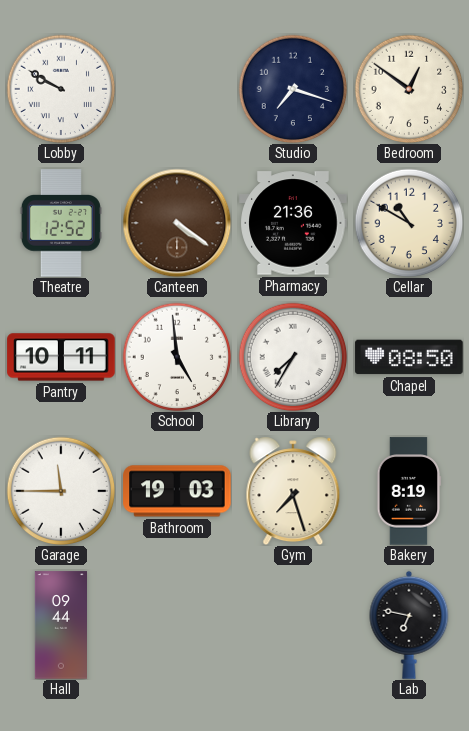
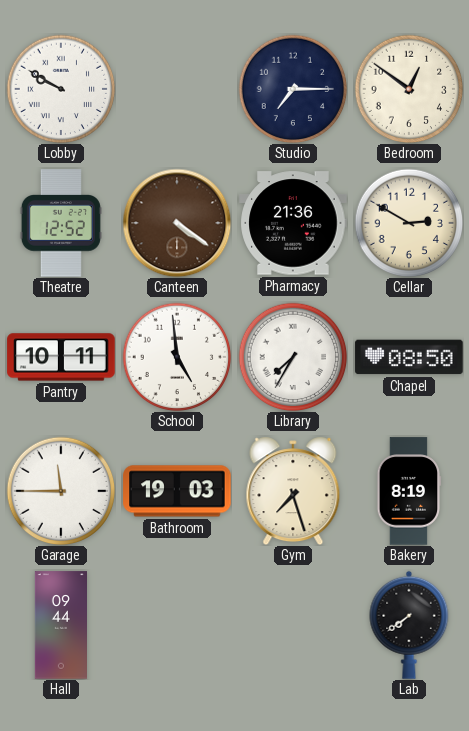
Studio: 7:18 -> 7:15
Cellar: 10:50 -> 2:50
Lab: 6:47 -> 7:39
